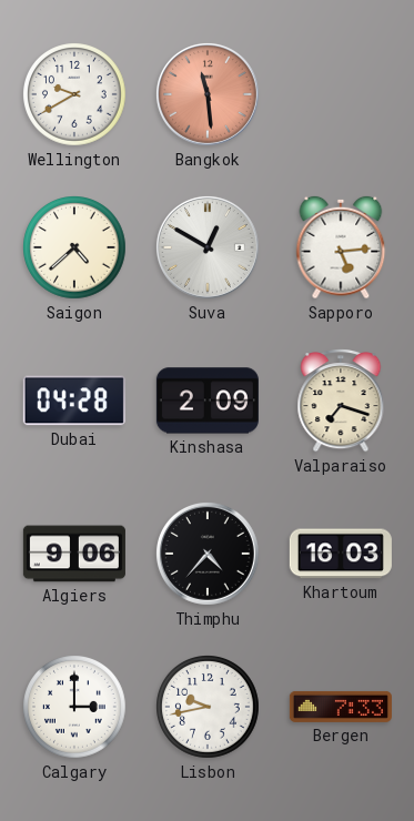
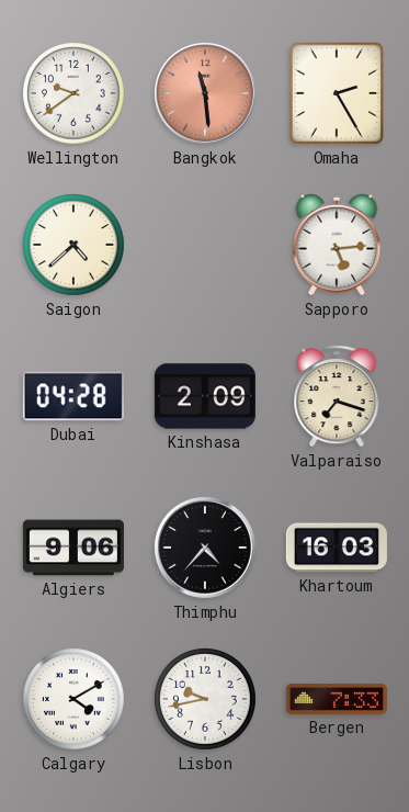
Wellington: 9:40 -> 9:39
Omaha: none -> 2:25
Suva: 12:50 -> none
Calgary: 3:00 -> 4:10
